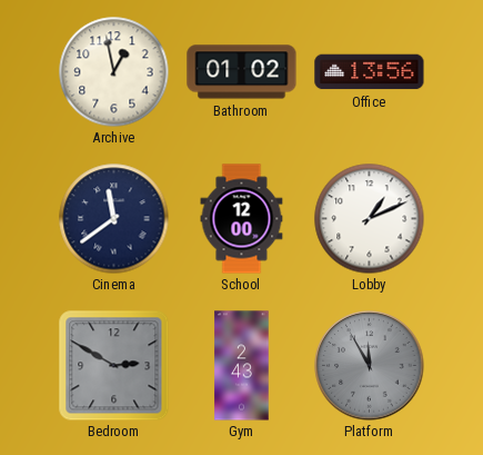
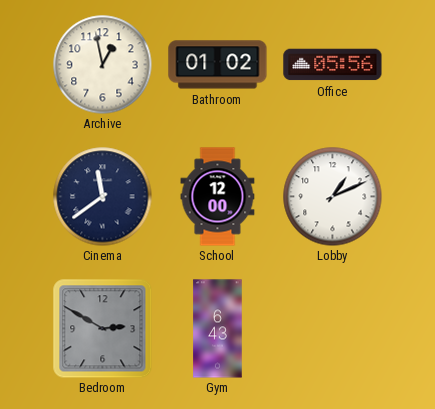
Office: 13:56 -> 05:56
Gym: 2:43 -> 6:43
Platform: 11:55 -> none
